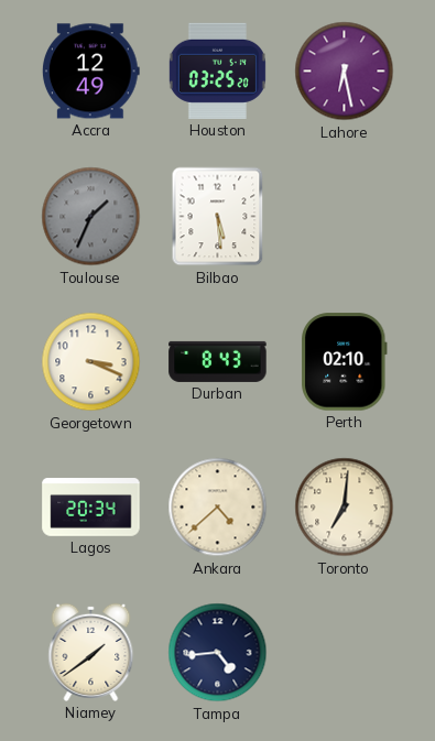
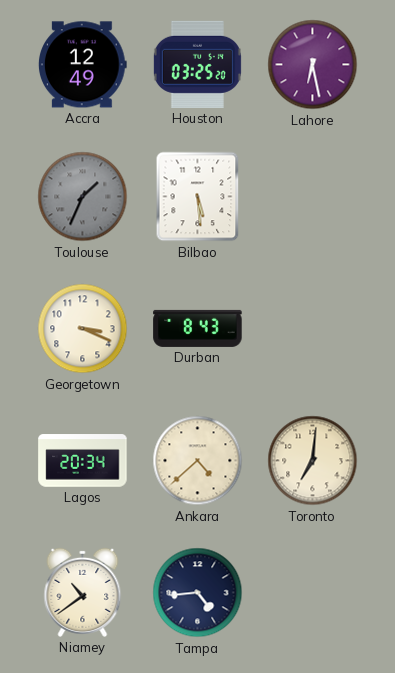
Perth: 02:10 -> none
Niamey: 1:39 -> 10:39
